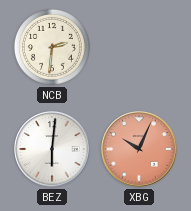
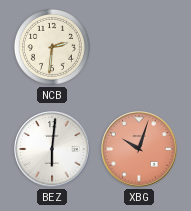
XBG: 10:04 -> 10:03
